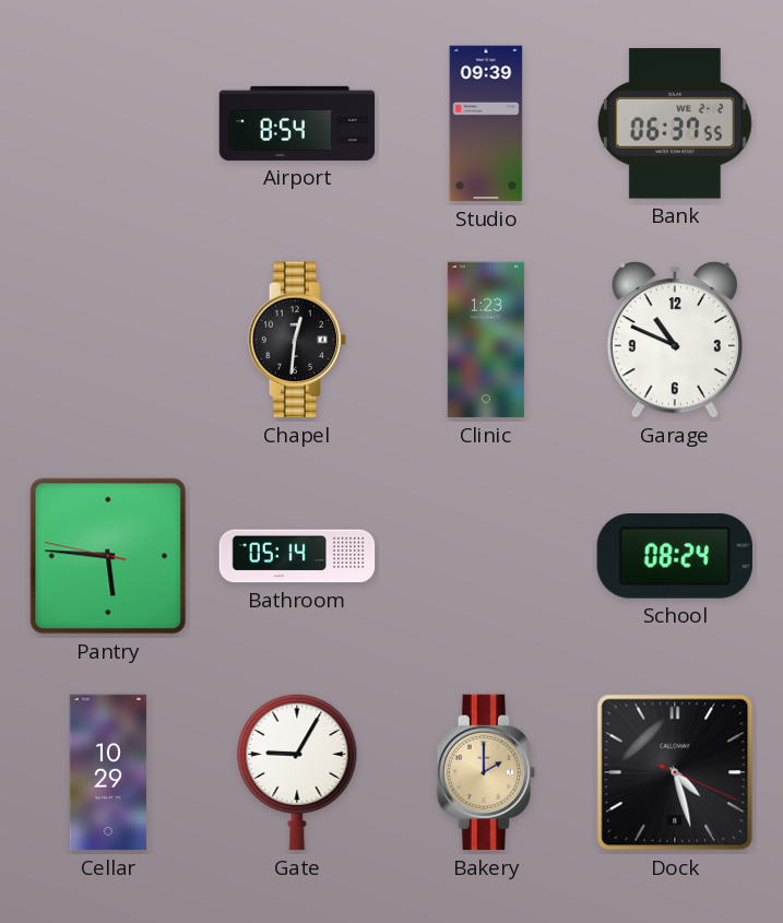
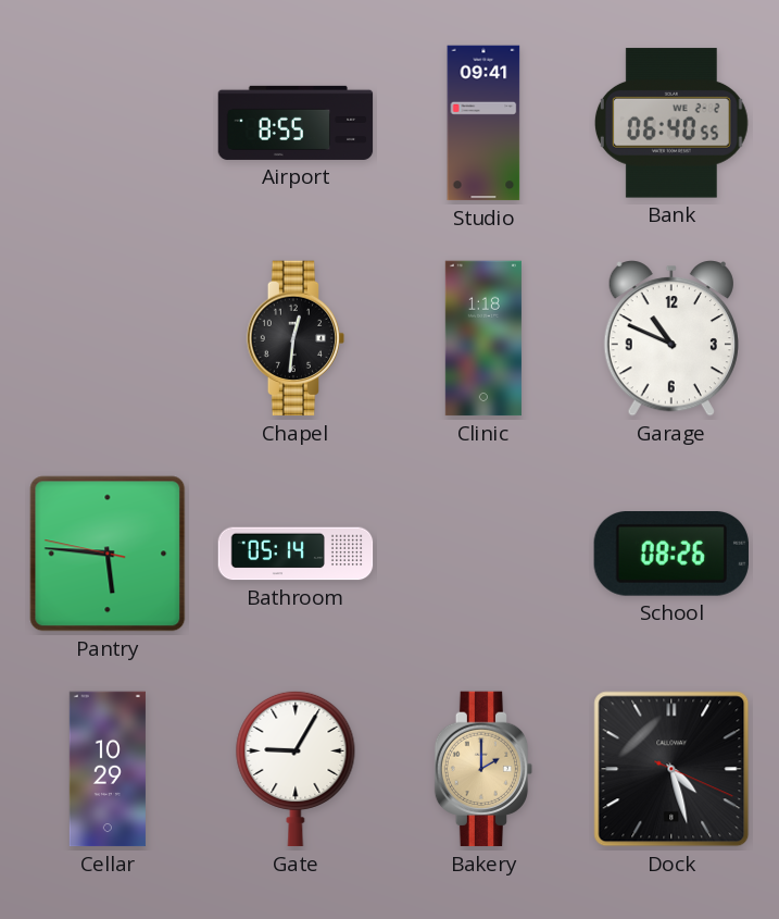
Airport: 8:54 -> 8:55
Studio: 09:39 -> 09:41
Bank: 06:37 -> 06:40
Clinic: 1:23 -> 1:18
School: 08:24 -> 08:26
